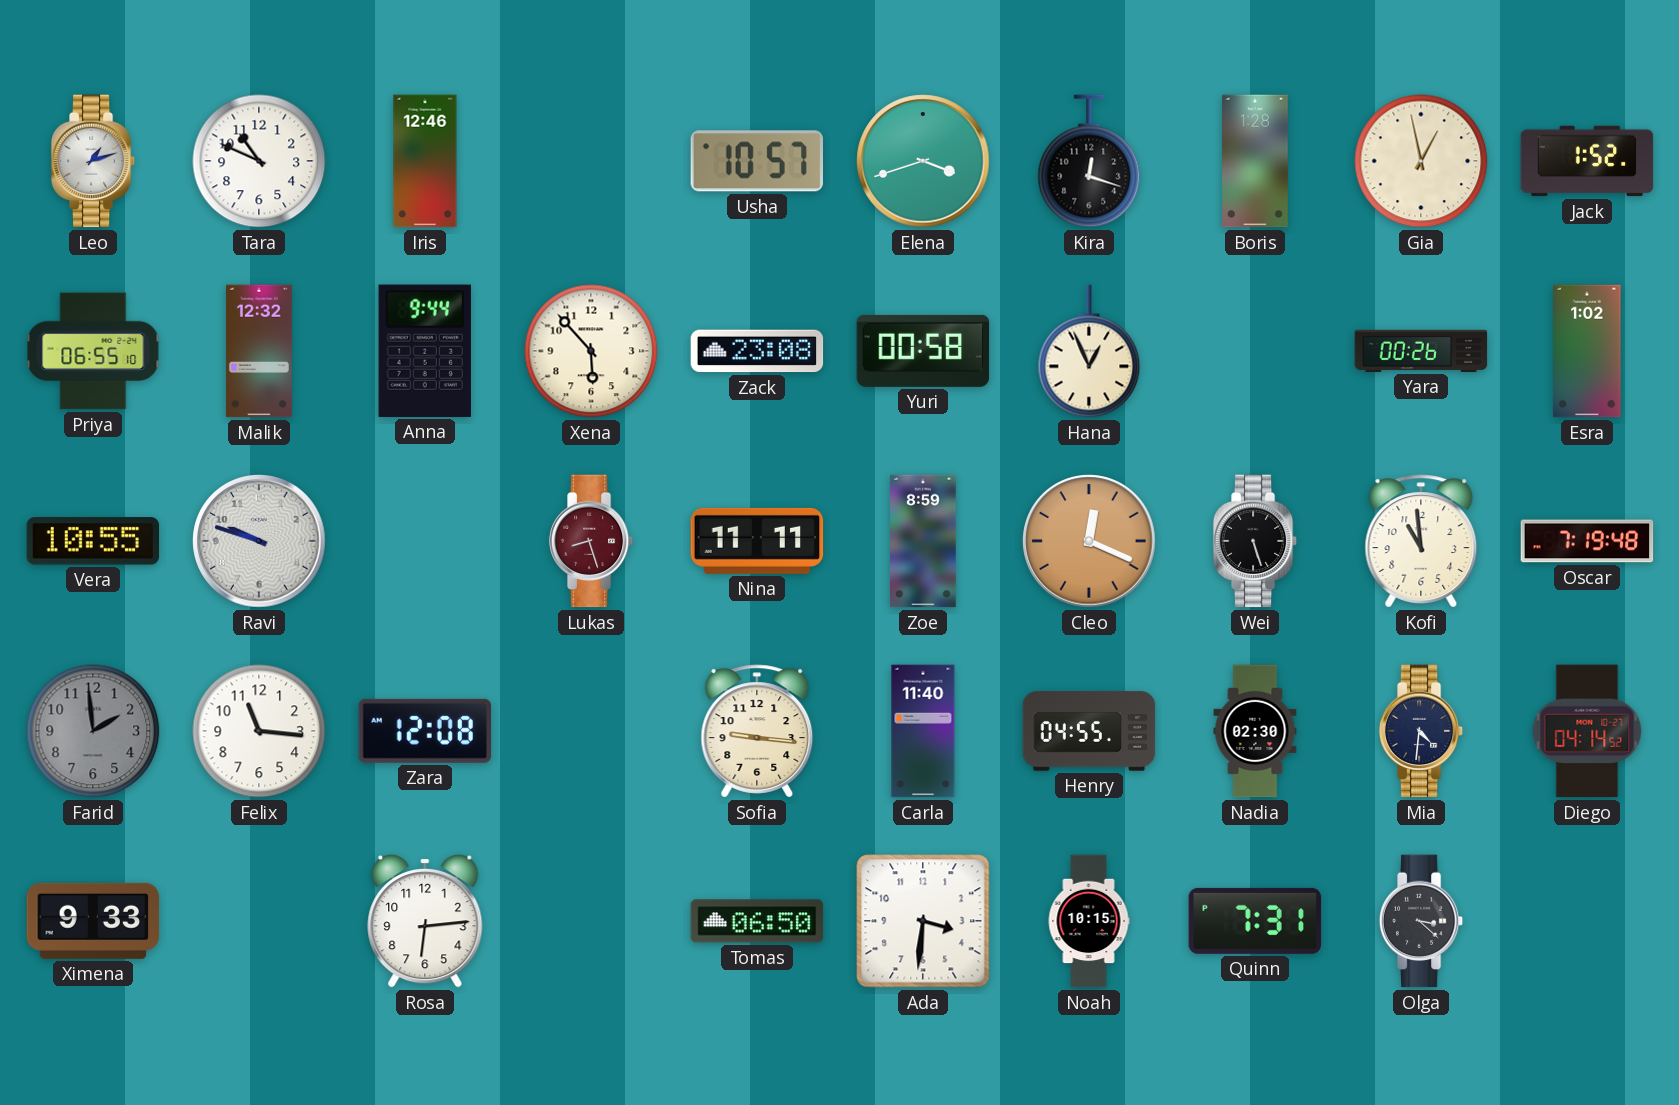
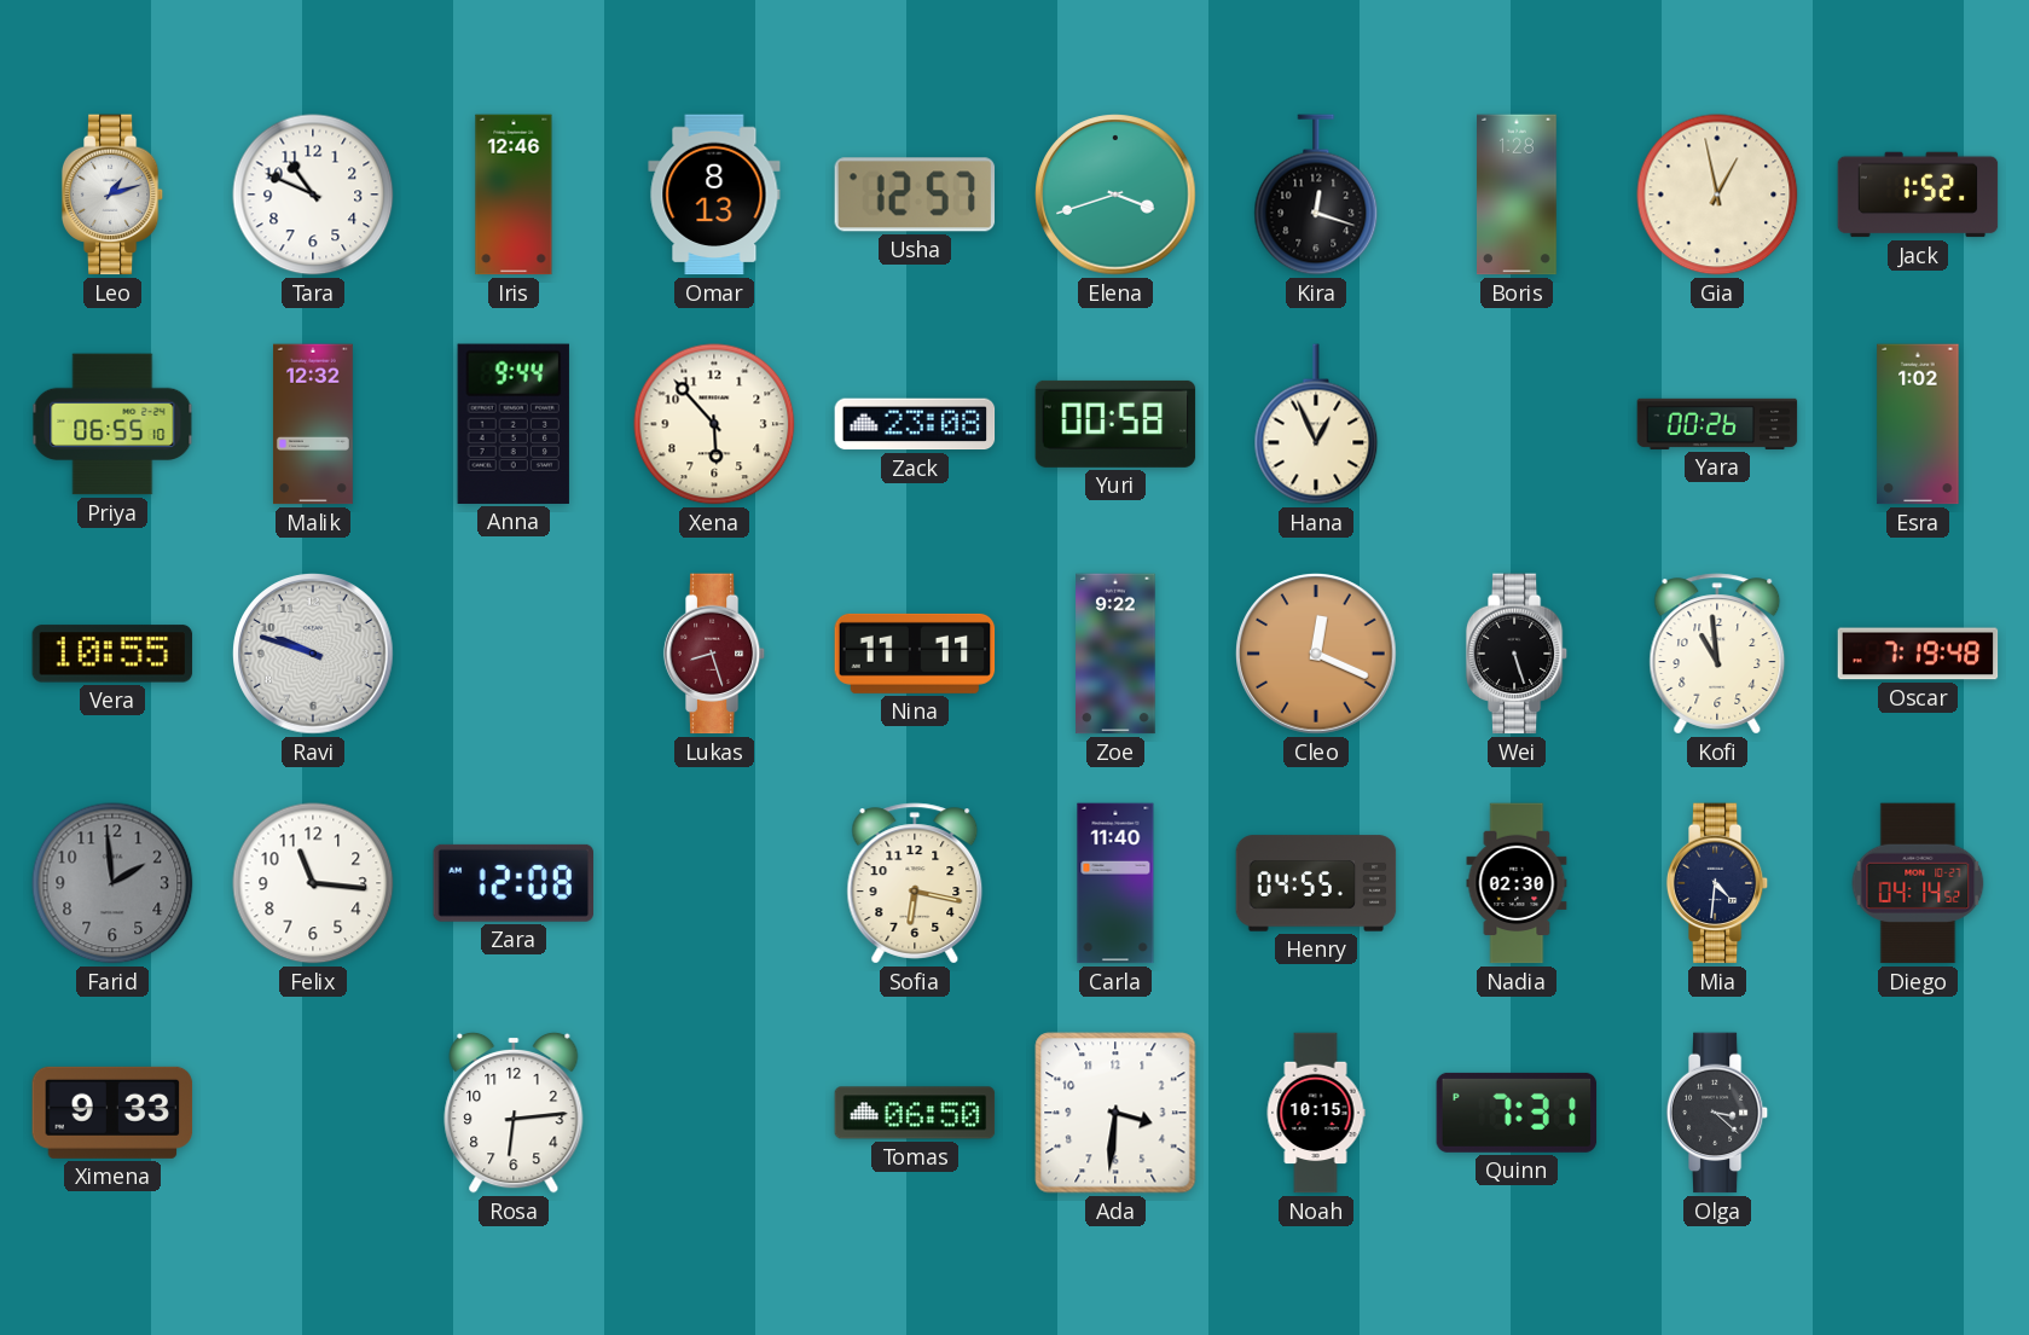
Omar: none -> 8:13
Usha: 10:57 -> 12:57
Zoe: 8:59 -> 9:22
Sofia: 9:16 -> 6:17
